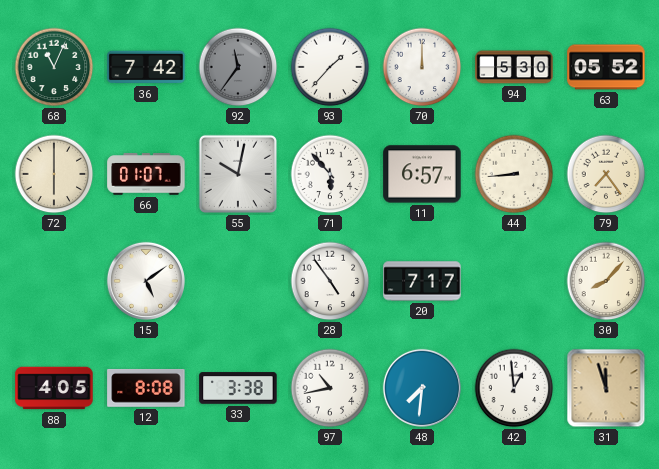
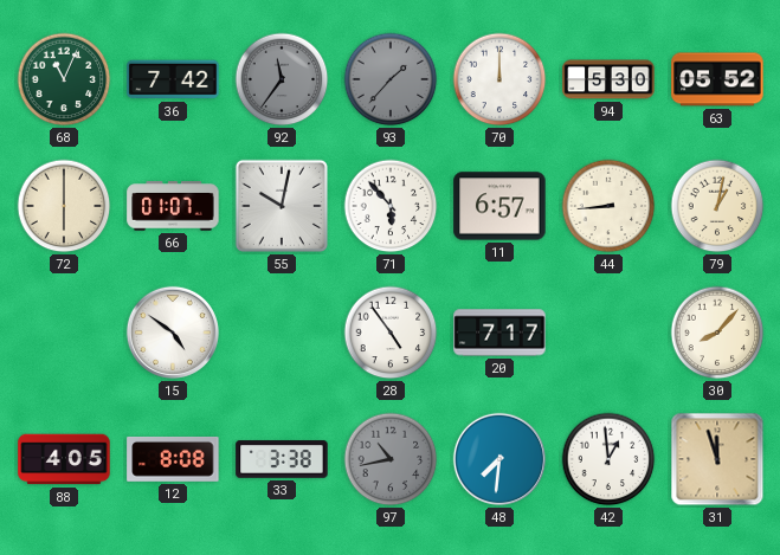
93 dial: white -> grey
79: 7:24 -> 1:02
15: 5:09 -> 4:51
97 dial: white -> grey
